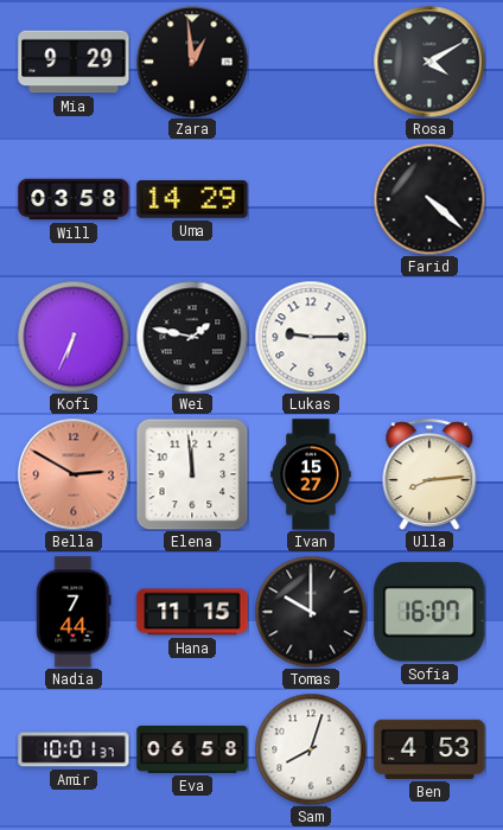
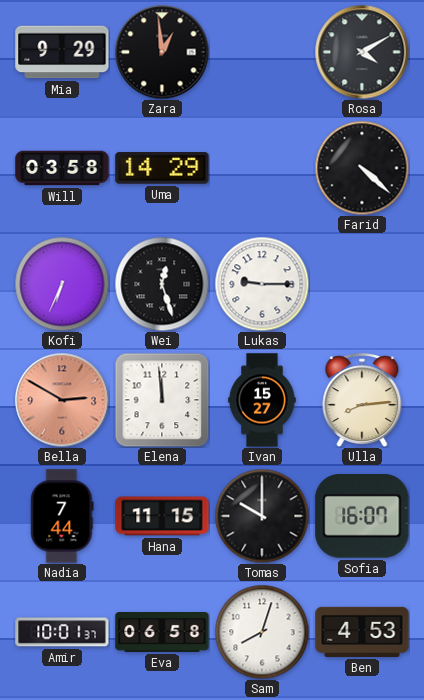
Wei: 1:47 -> 12:27
